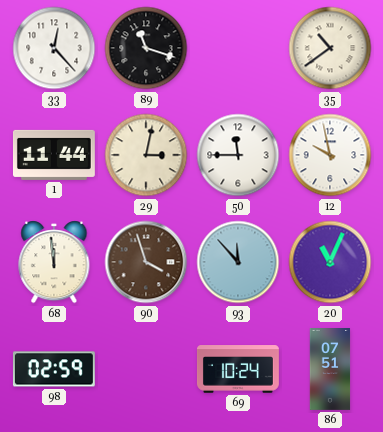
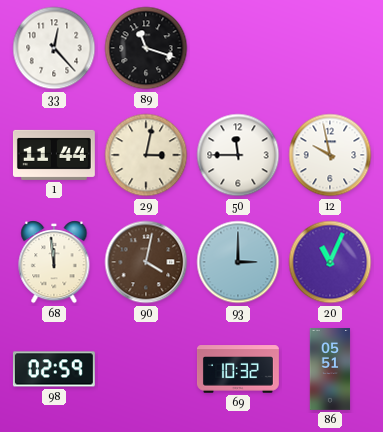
35: 10:39 -> none
90: 3:57 -> 4:02
93: 11:53 -> 3:00
69: 10:24 -> 10:32
86: 07:51 -> 05:51
